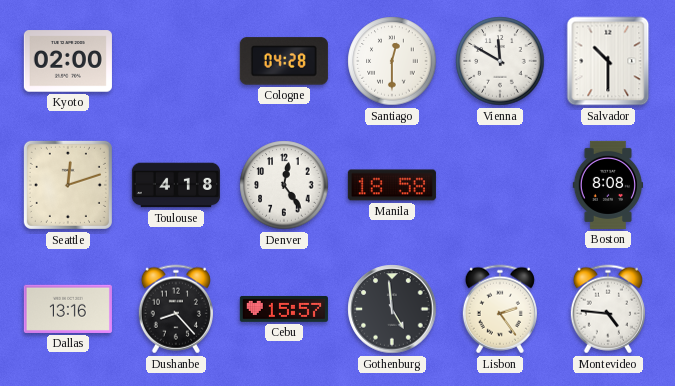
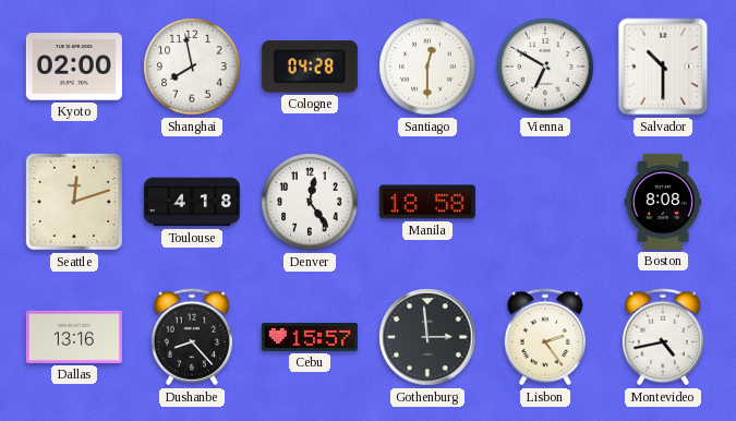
Shanghai: none -> 7:58
Vienna: 11:50 -> 6:50
Gothenburg: 4:59 -> 2:59
Montevideo: 4:46 -> 4:43
